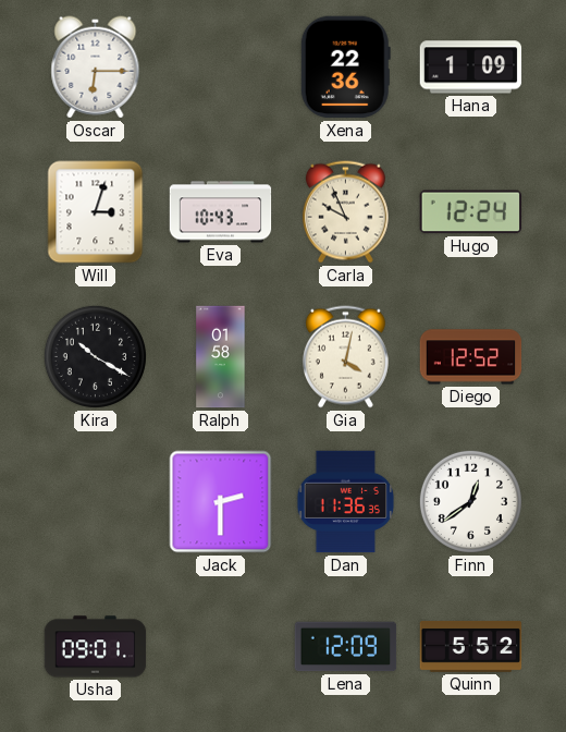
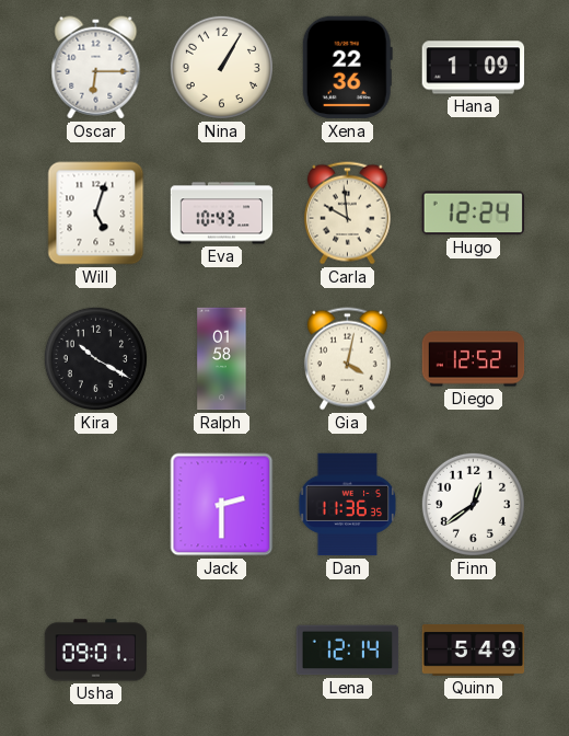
Nina: none -> 1:05
Will: 3:03 -> 5:03
Carla: 9:56 -> 9:59
Lena: 12:09 -> 12:14
Quinn: 5:52 -> 5:49
